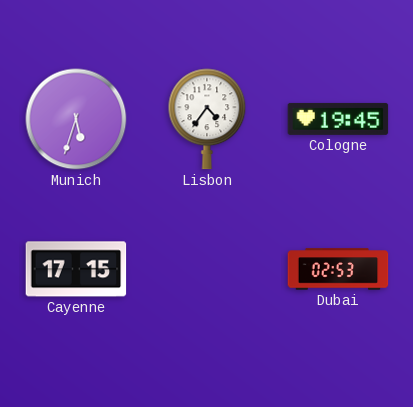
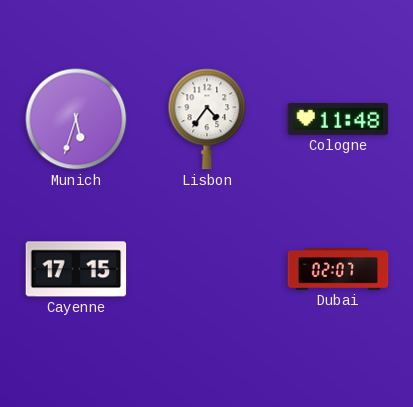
Cologne: 19:45 -> 11:48
Dubai: 02:53 -> 02:07
